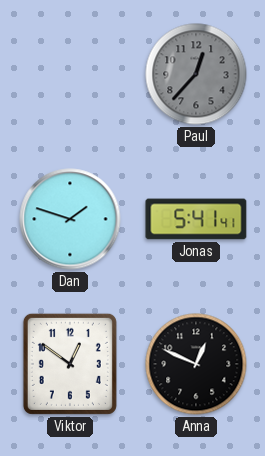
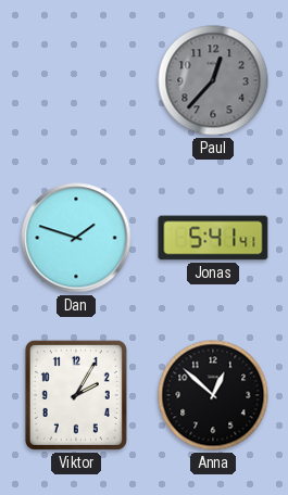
Viktor: 12:51 -> 2:05
Anna: 12:49 -> 12:52
